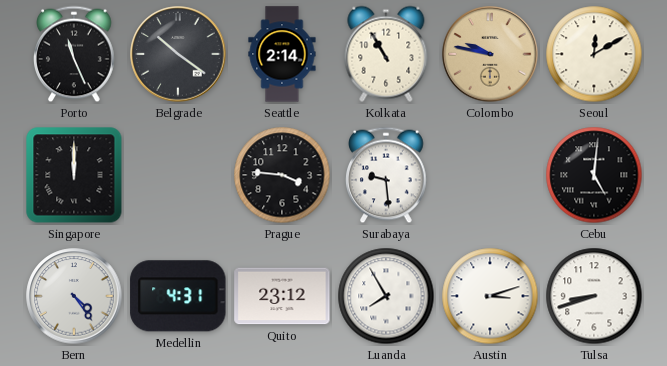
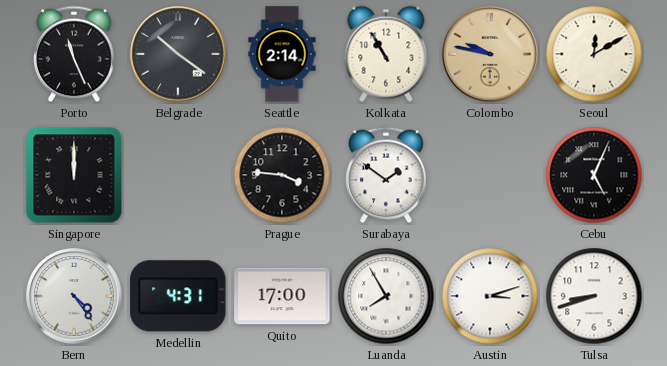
Surabaya: 9:29 -> 1:51
Cebu: 5:01 -> 5:04
Quito: 23:12 -> 17:00
